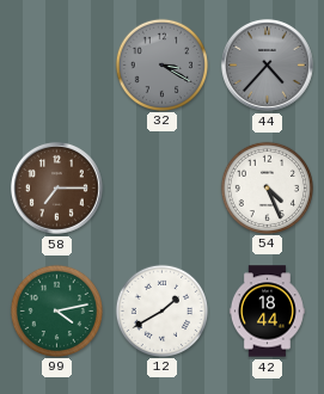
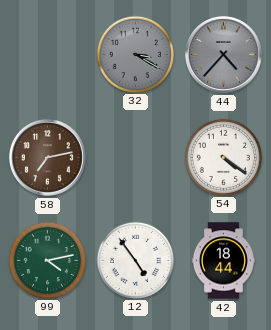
58: 7:15 -> 7:13
54: 4:26 -> 4:21
12: 1:40 -> 4:54
